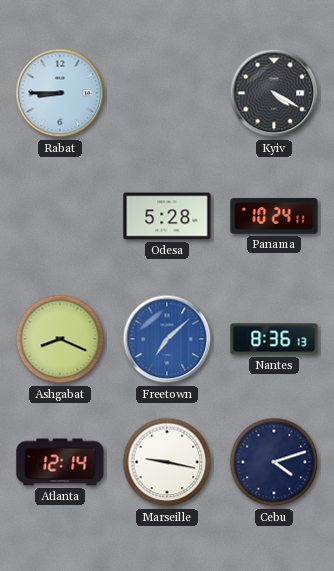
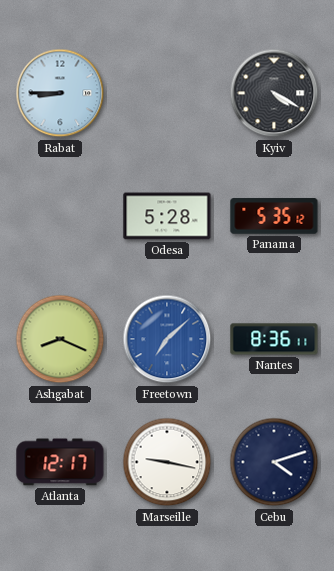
Panama: 10:24 -> 5:35
Nantes: 8:36:13 -> 8:36:11
Atlanta: 12:14 -> 12:17
